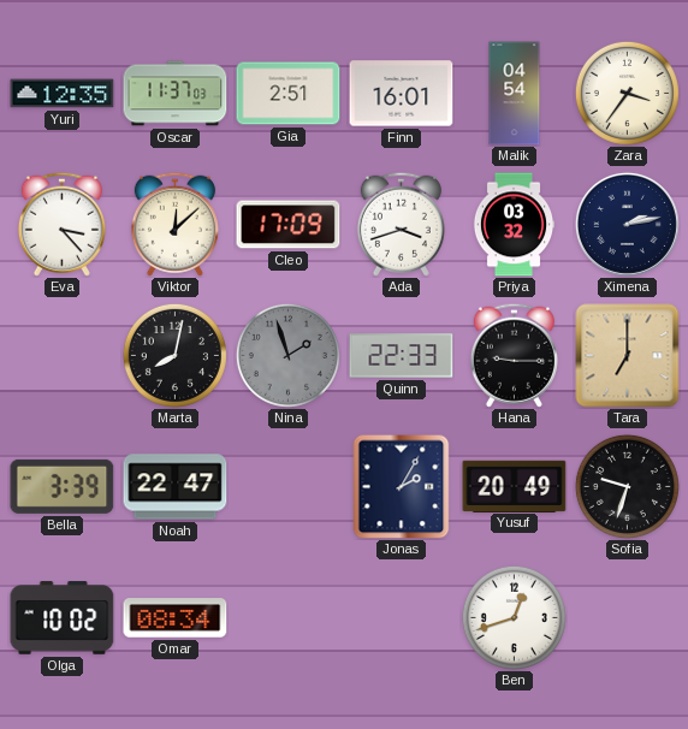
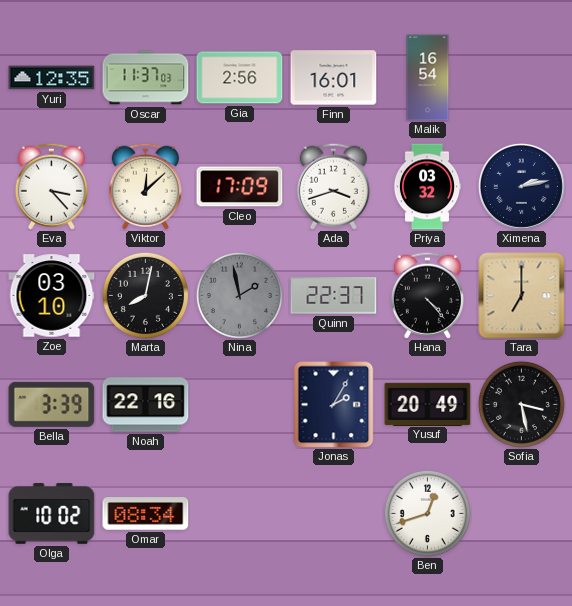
Gia: 2:51 -> 2:56
Malik: 04:54 -> 16:54
Zara: 3:36 -> none
Zoe: none -> 03:10
Nina: 1:57 -> 1:58
Quinn: 22:33 -> 22:37
Hana: 9:15 -> 4:23
Noah: 22:47 -> 22:16
Sofia: 9:33 -> 3:28
